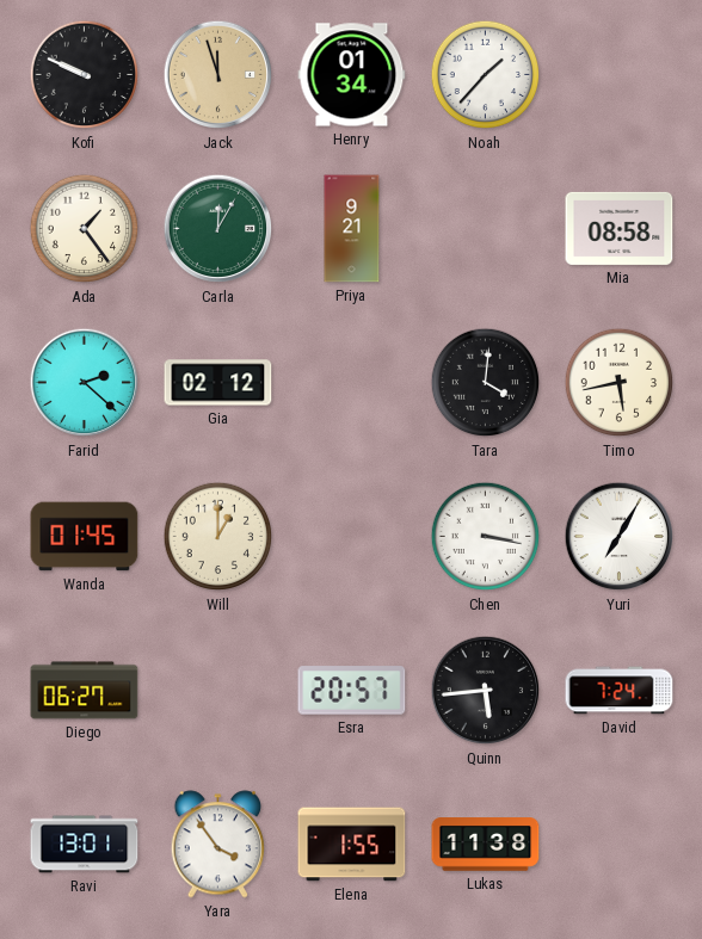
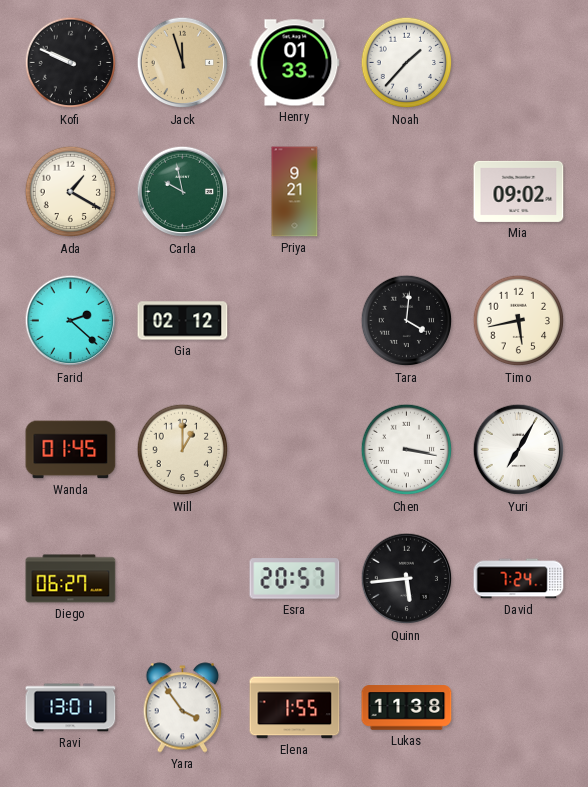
Henry: 01:34 -> 01:33
Ada: 1:24 -> 1:20
Carla: 12:05 -> 9:58
Mia: 08:58 -> 09:02
